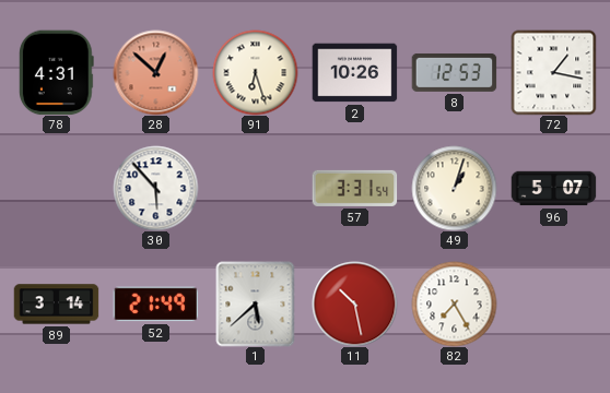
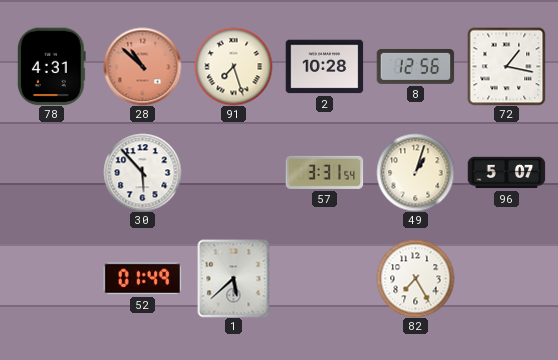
28: 12:52 -> 10:52
91: 6:27 -> 7:27
2: 10:26 -> 10:28
8: 12:53 -> 12:56
89: 3:14 -> none
52: 21:49 -> 01:49
11: 10:28 -> none
